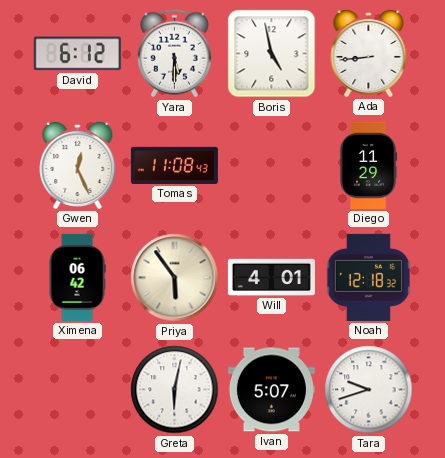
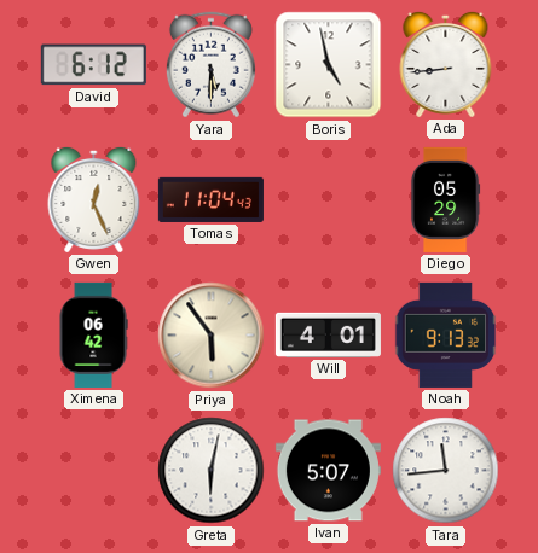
Tomas: 11:08 -> 11:04
Diego: 11:29 -> 05:29
Noah: 12:18 -> 9:13
Tara: 9:42 -> 11:44
